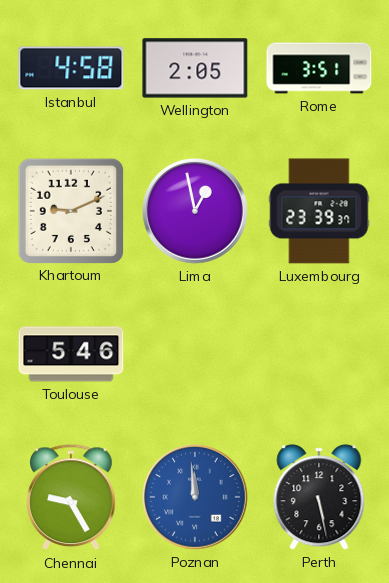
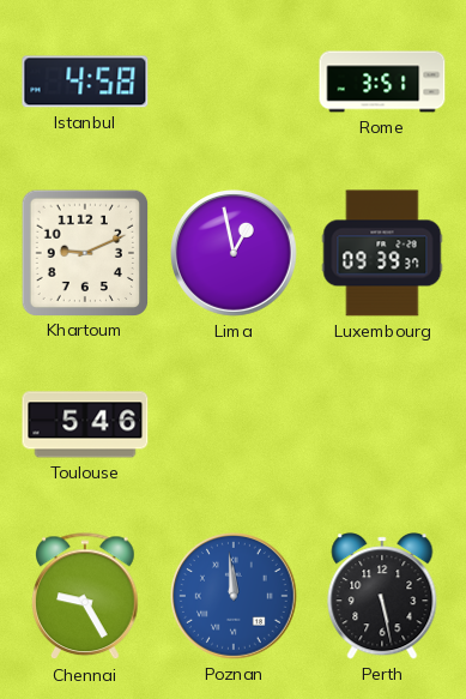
Wellington: 2:05 -> none
Luxembourg: 23:39 -> 09:39
